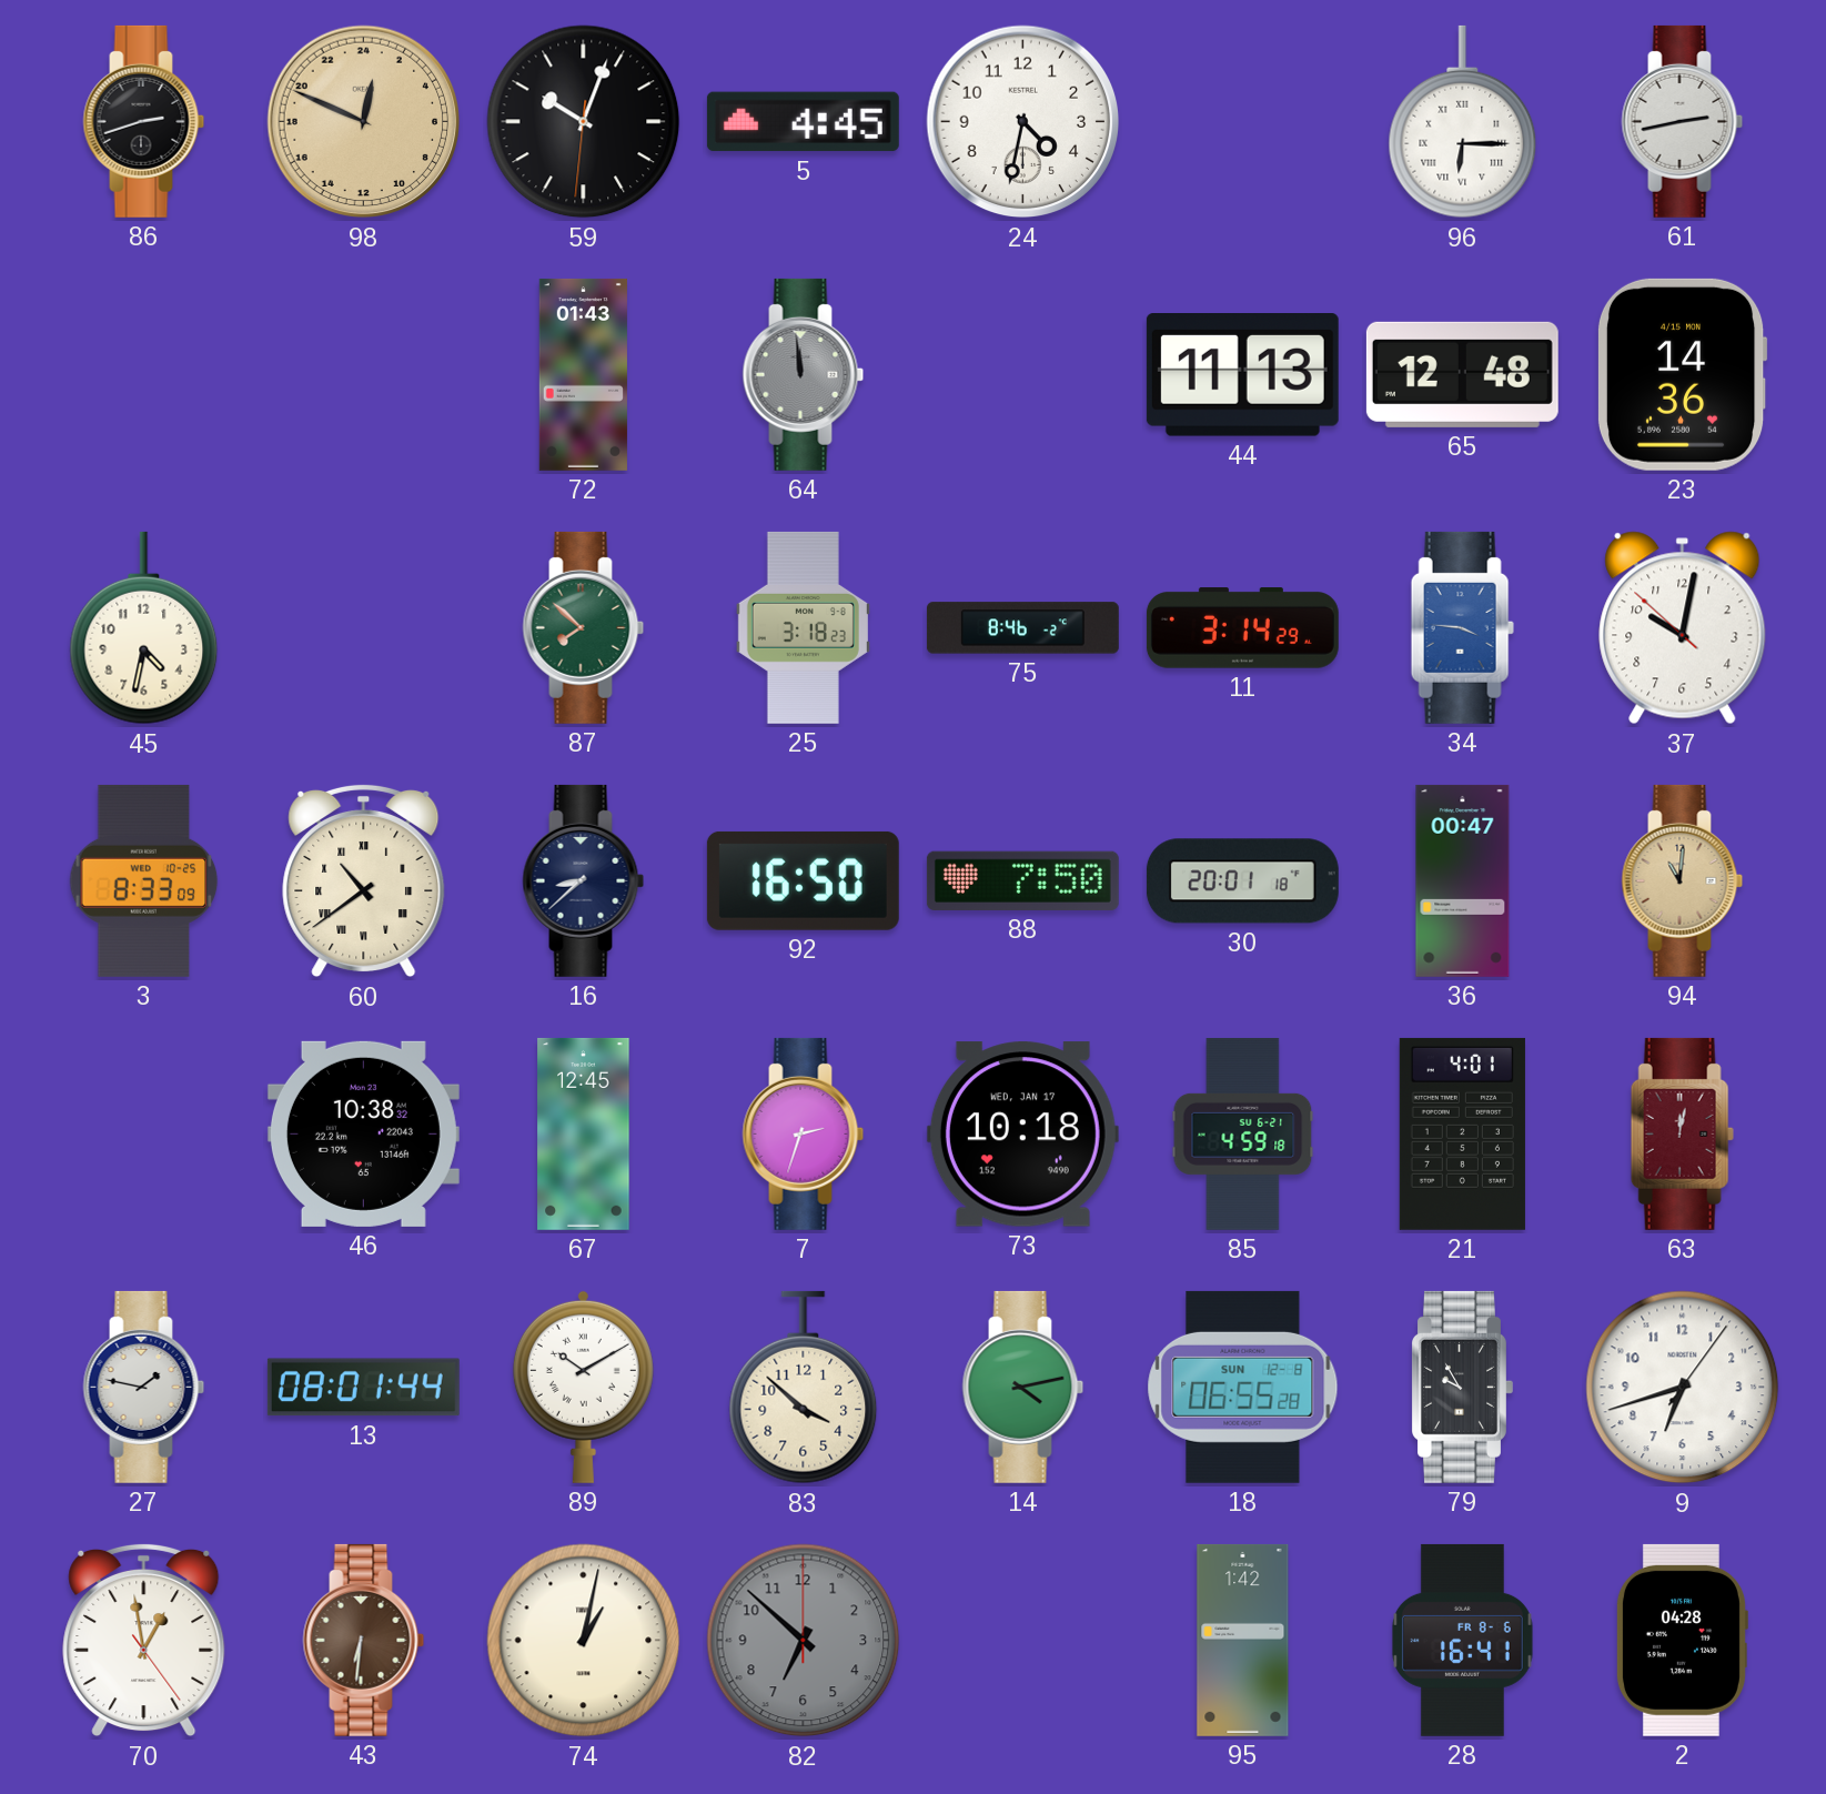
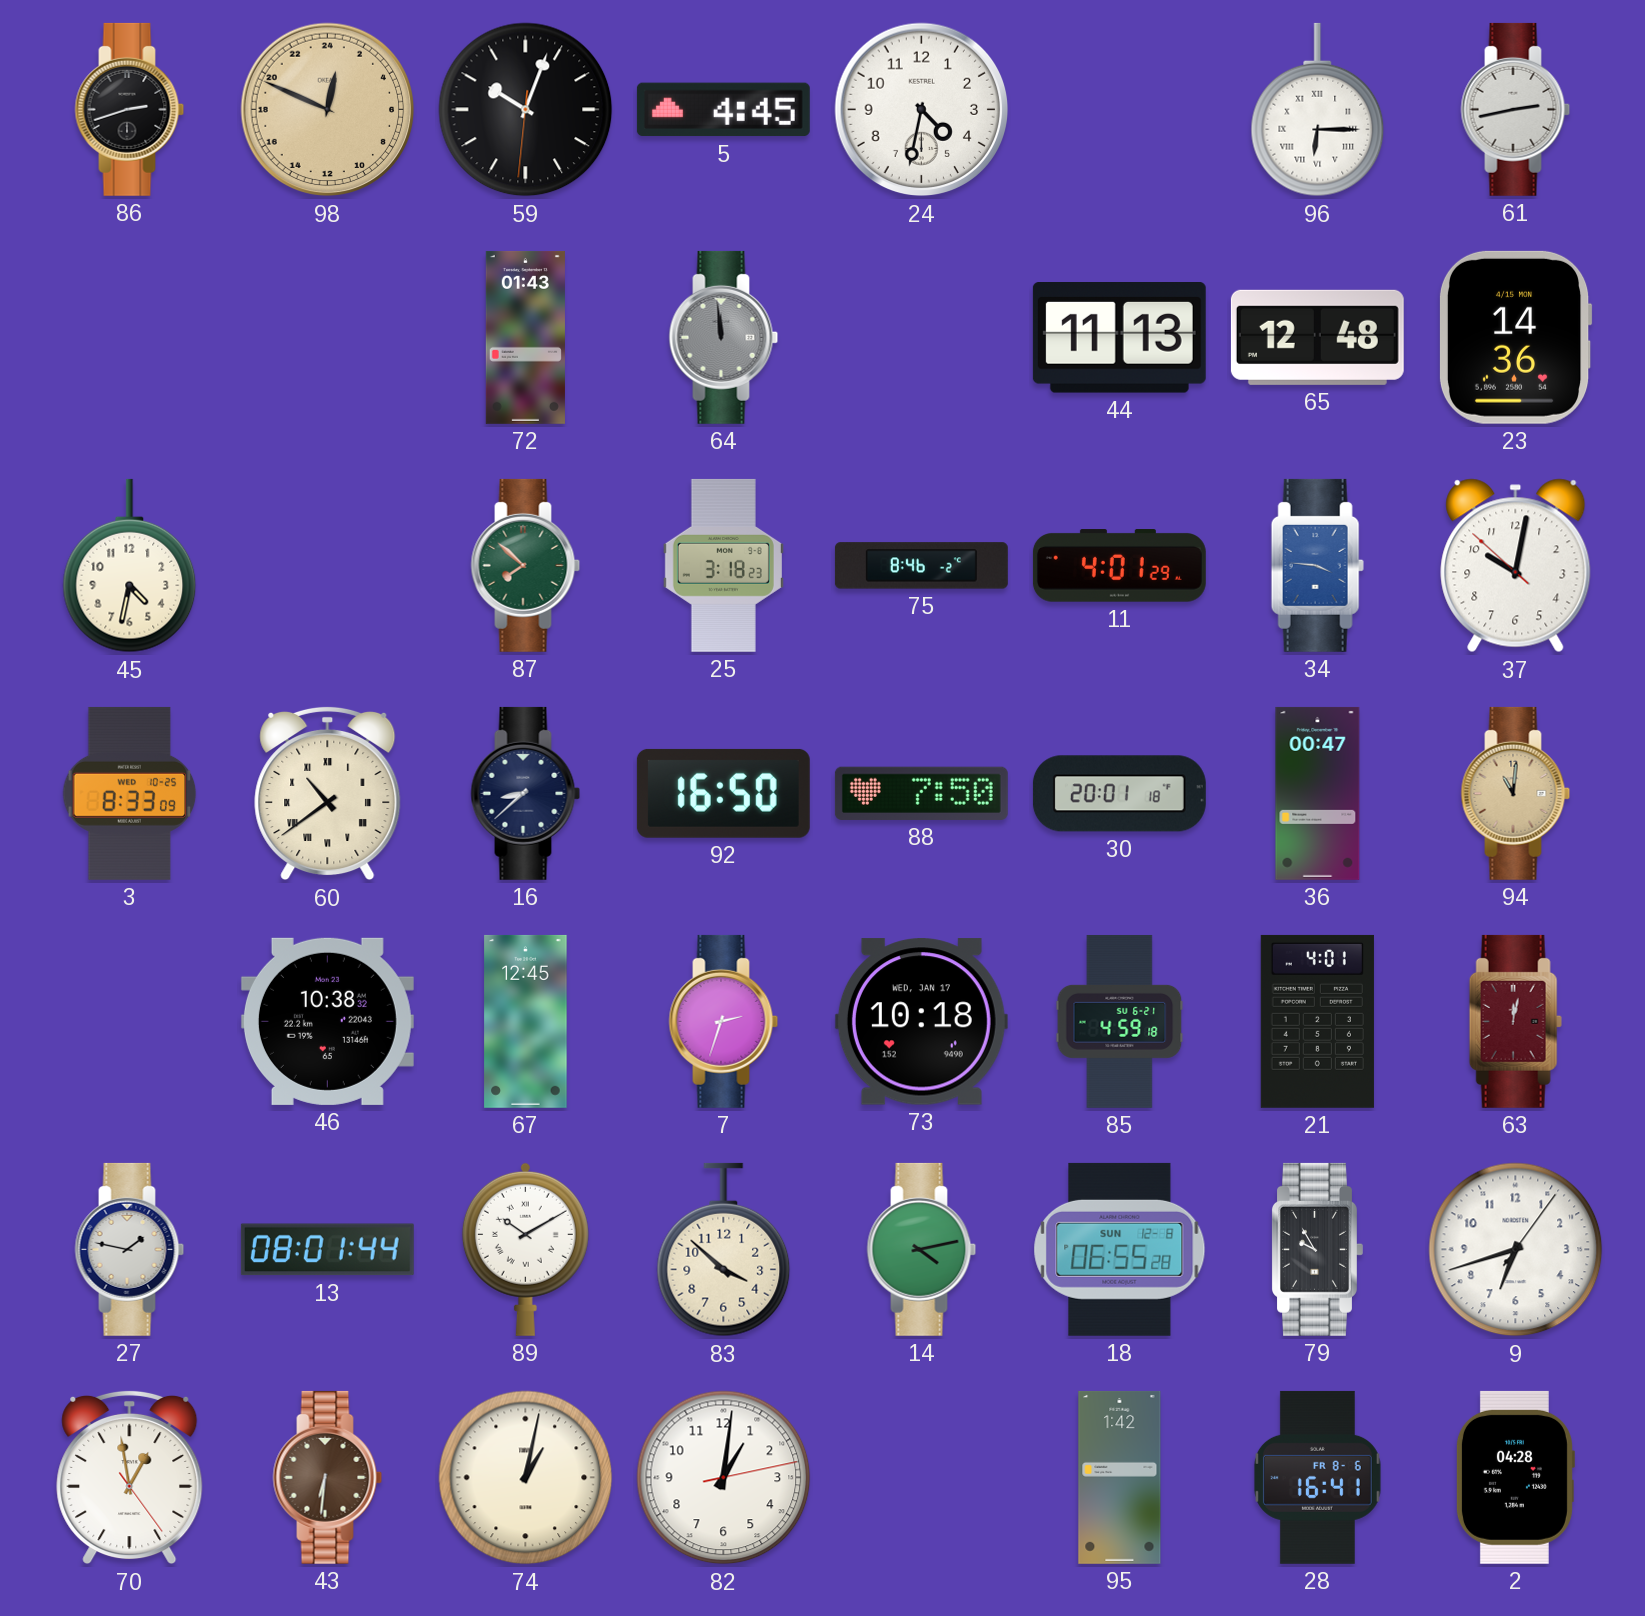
11: 3:14 -> 4:01
82: 6:52 -> 1:01
82 dial: grey -> white
